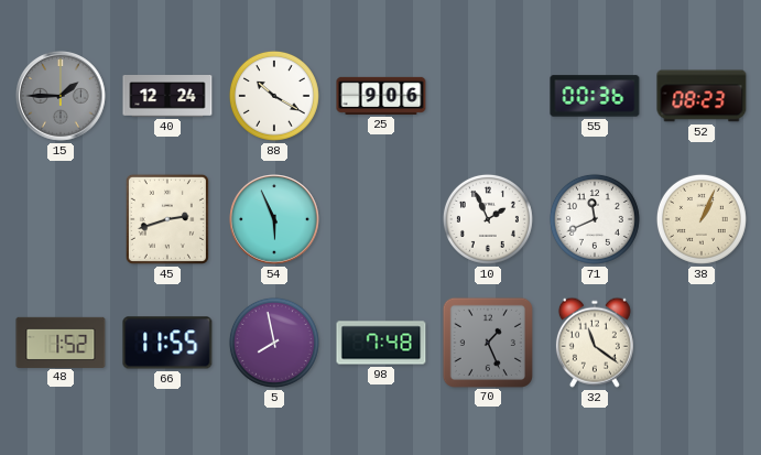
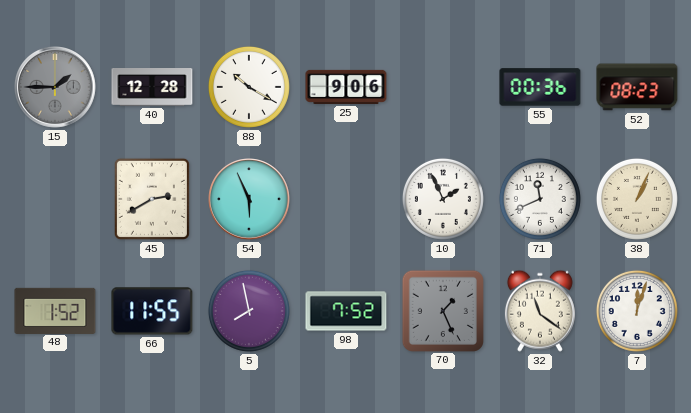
40: 12:24 -> 12:28
45: 2:42 -> 2:40
98: 7:48 -> 7:52
7: none -> 12:03
